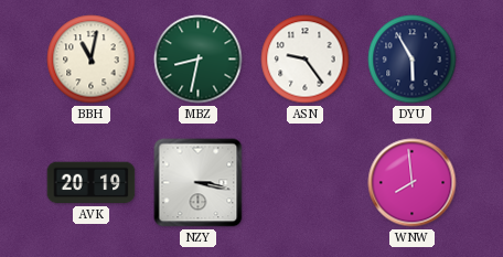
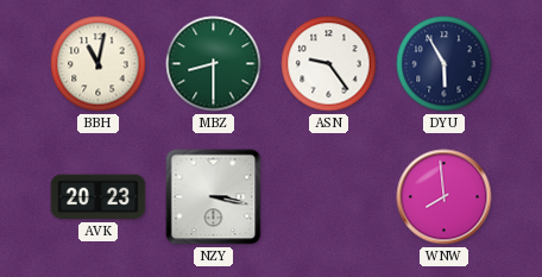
MBZ: 8:32 -> 8:30
AVK: 20:19 -> 20:23
